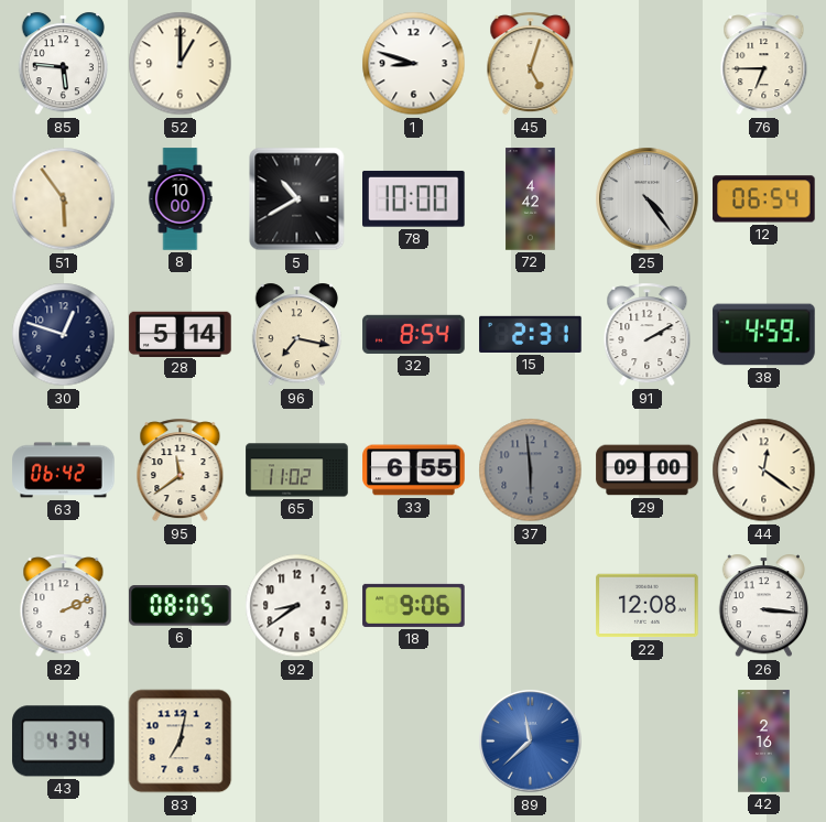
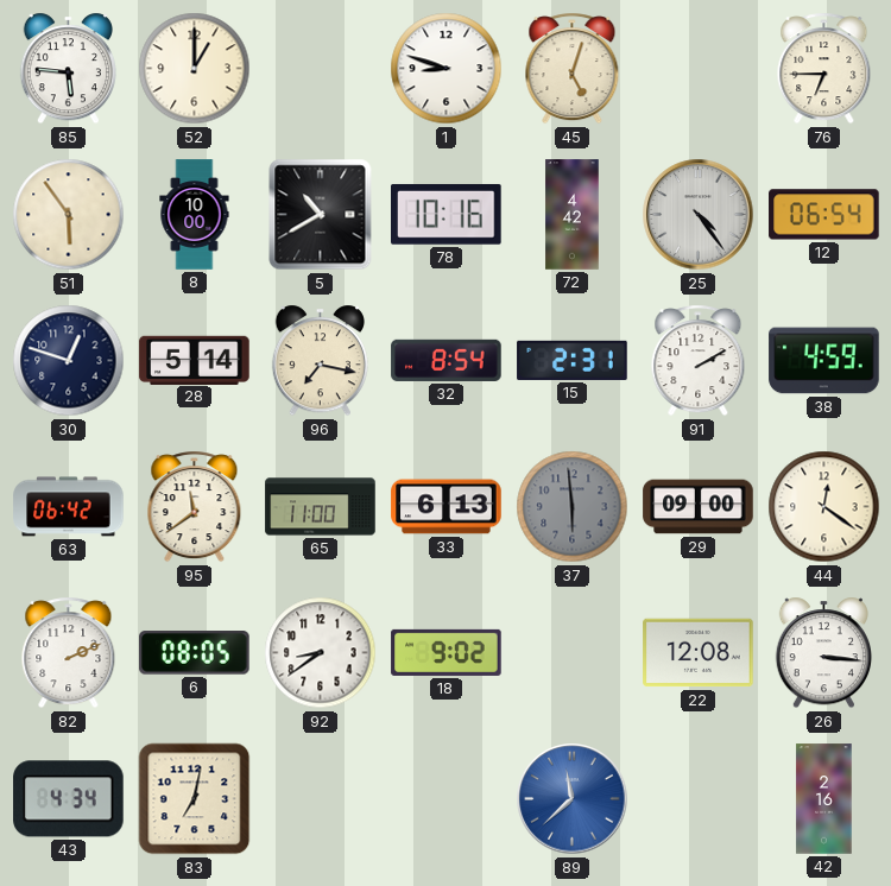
78: 10:00 -> 10:16
65: 11:02 -> 11:00
33: 6:55 -> 6:13
18: 9:06 -> 9:02
